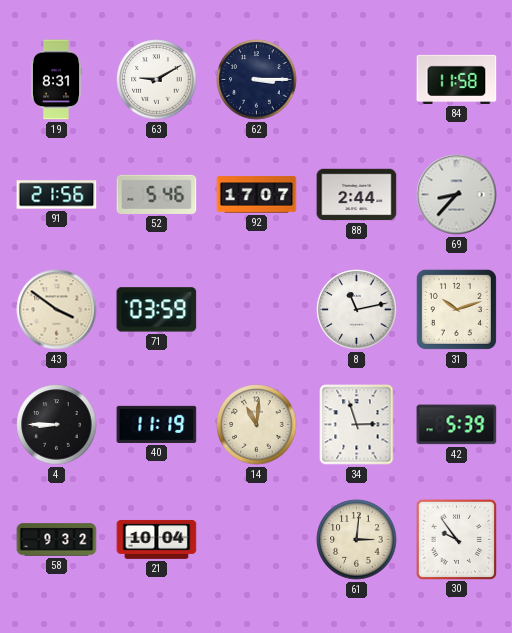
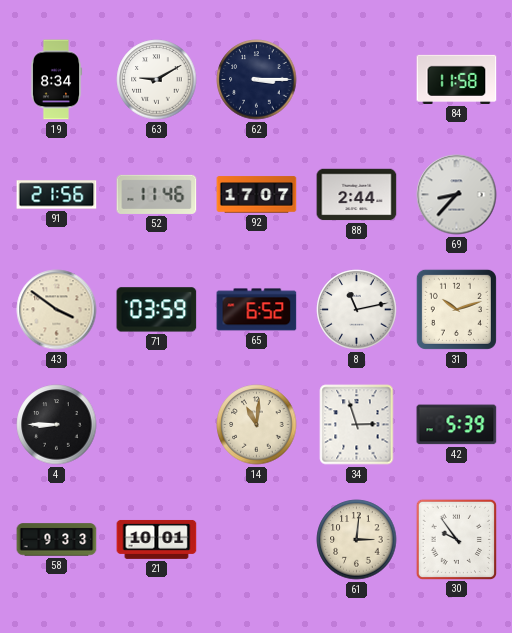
19: 8:31 -> 8:34
52: 5:46 -> 11:46
65: none -> 6:52
40: 11:19 -> none
58: 9:32 -> 9:33
21: 10:04 -> 10:01
